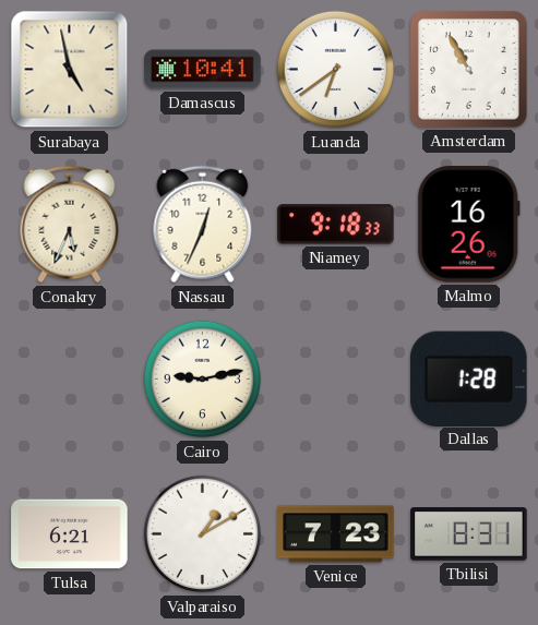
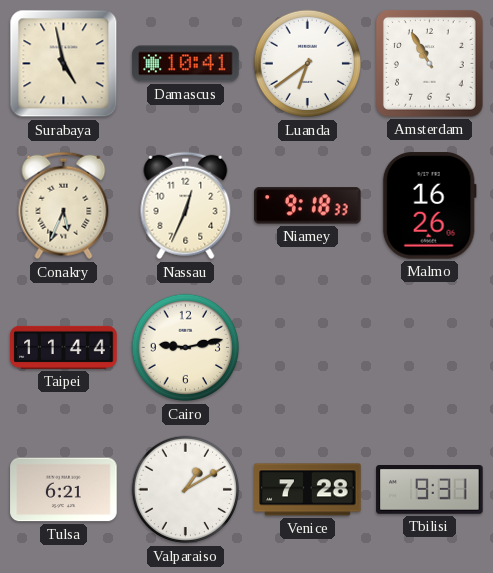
Taipei: none -> 11:44
Dallas: 1:28 -> none
Venice: 7:23 -> 7:28
Tbilisi: 8:31 -> 9:31
